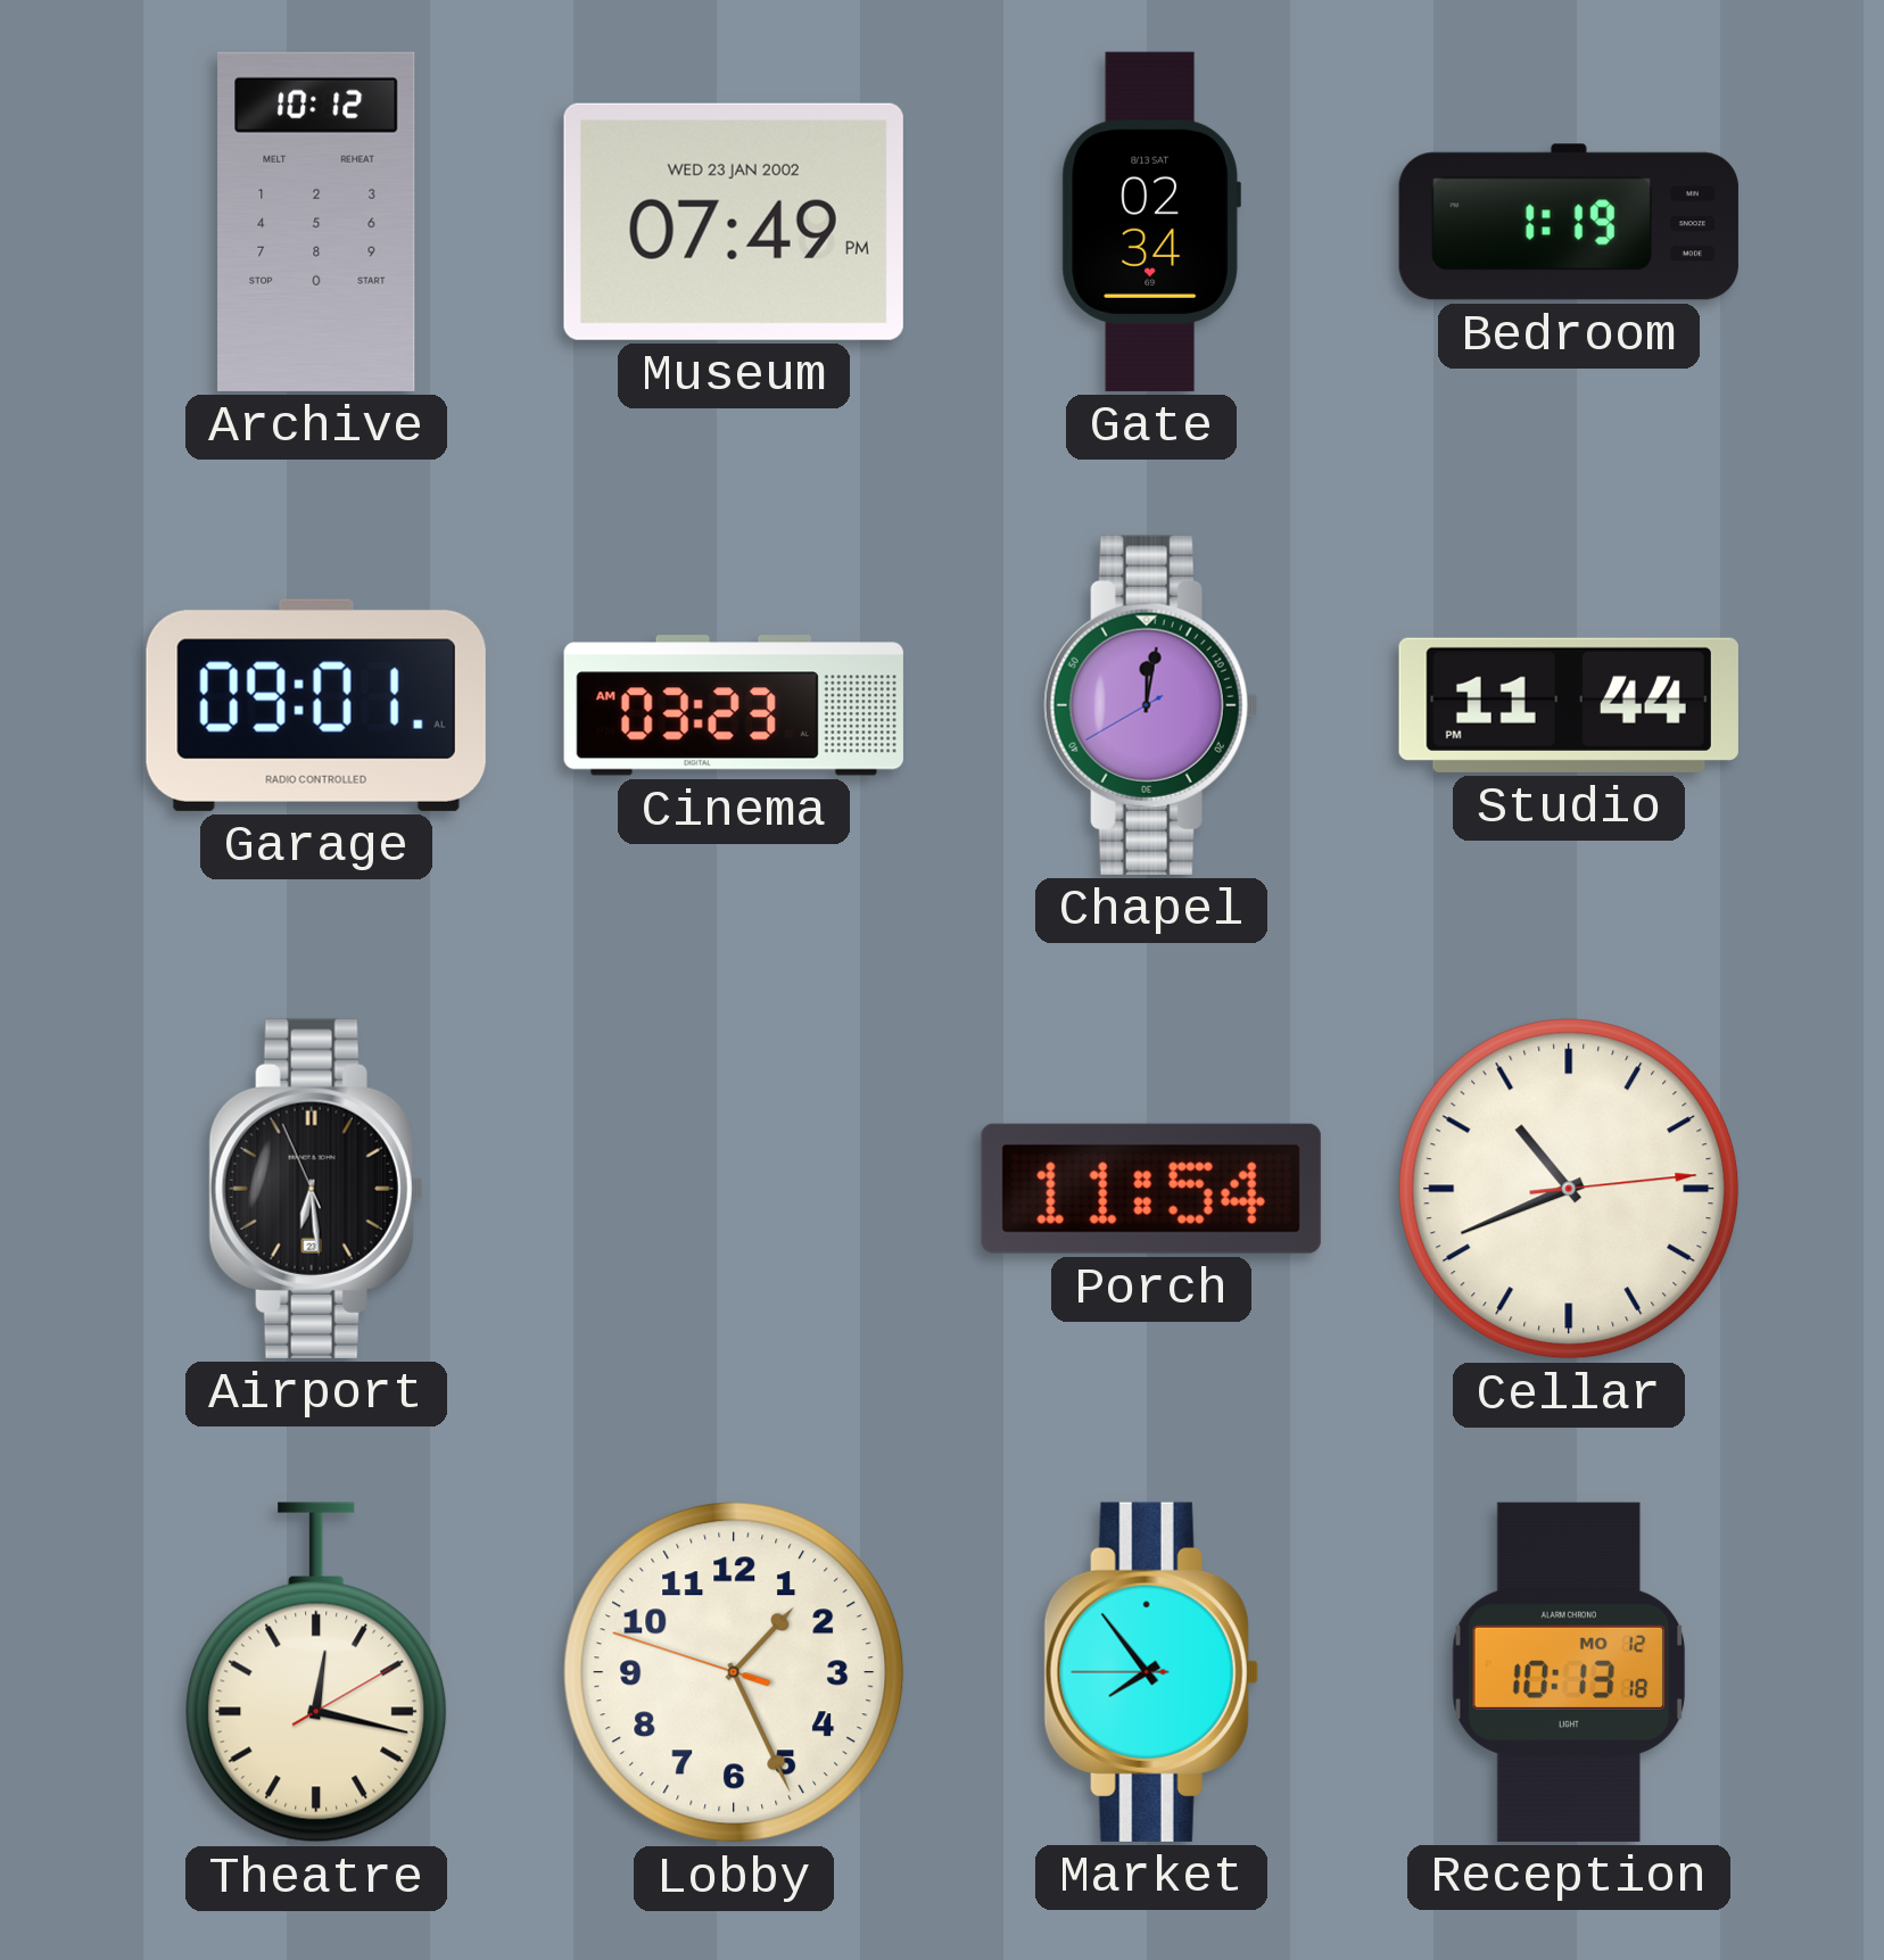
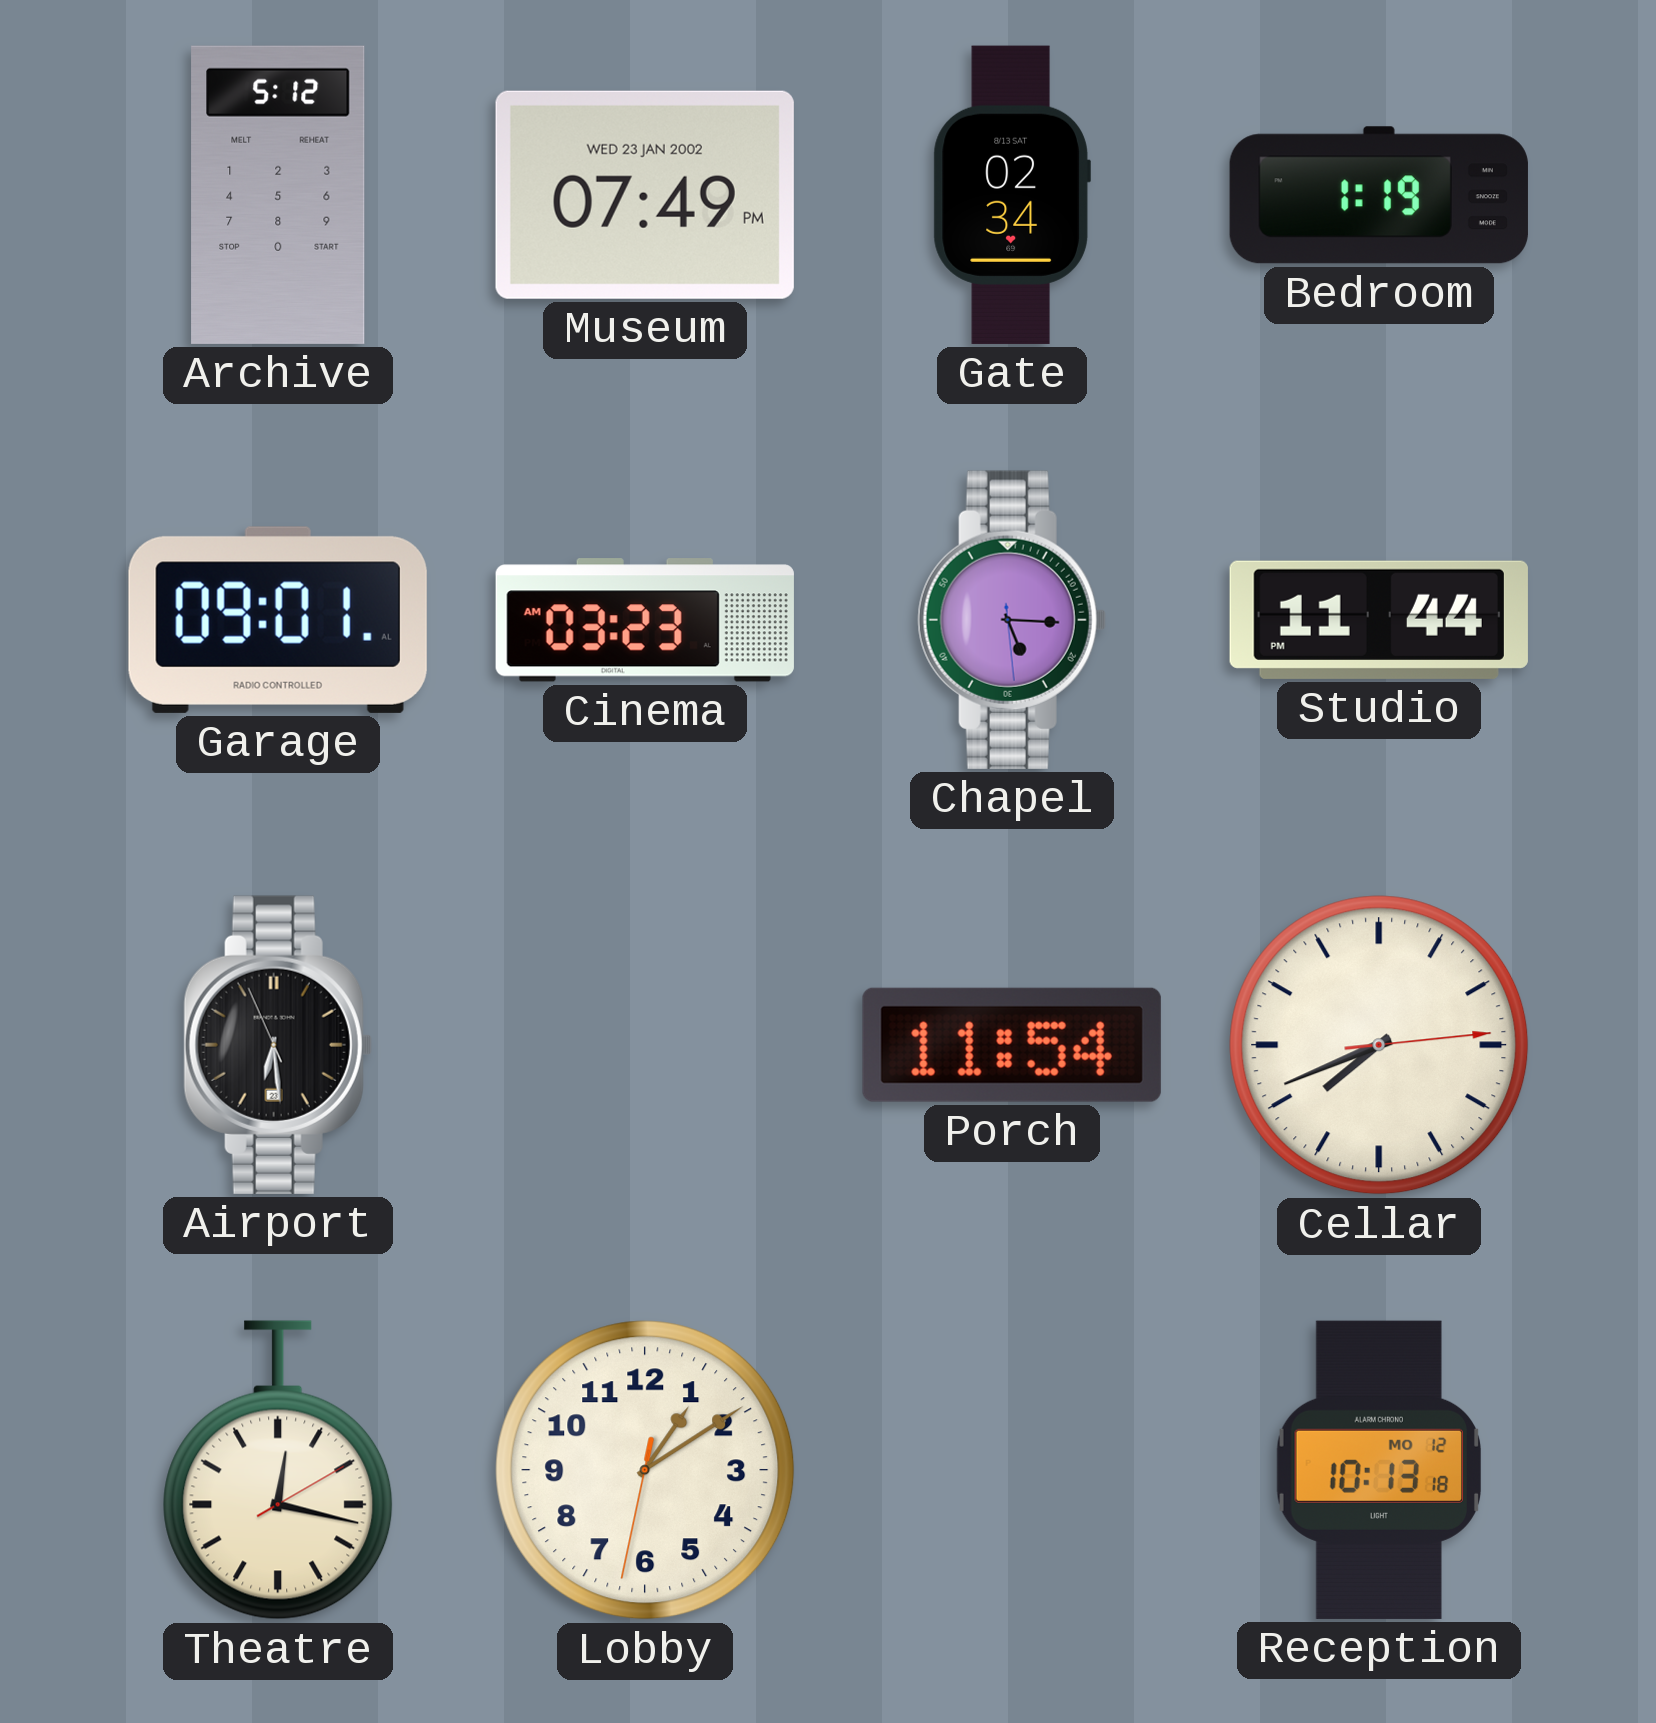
Archive: 10:12 -> 5:12
Chapel: 12:01 -> 5:15
Cellar: 10:41 -> 7:41
Lobby: 1:25 -> 1:09
Market: 7:53 -> none
